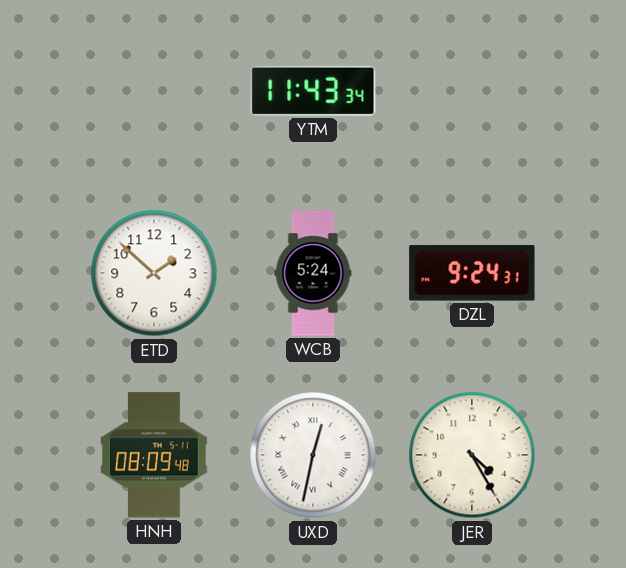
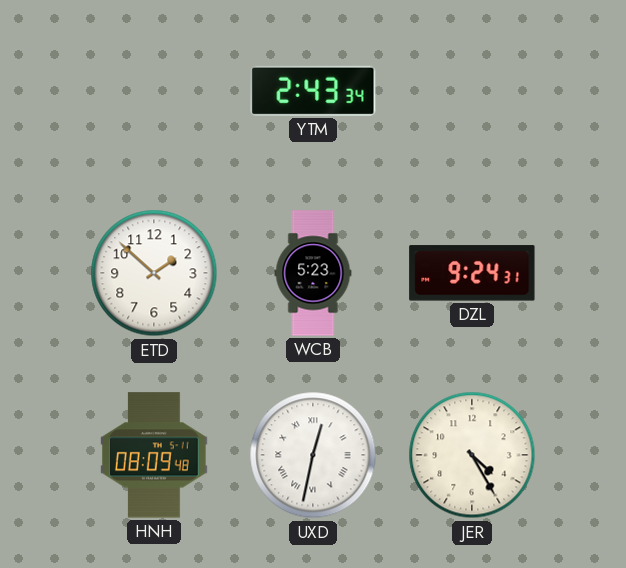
YTM: 11:43 -> 2:43
WCB: 5:24 -> 5:23
